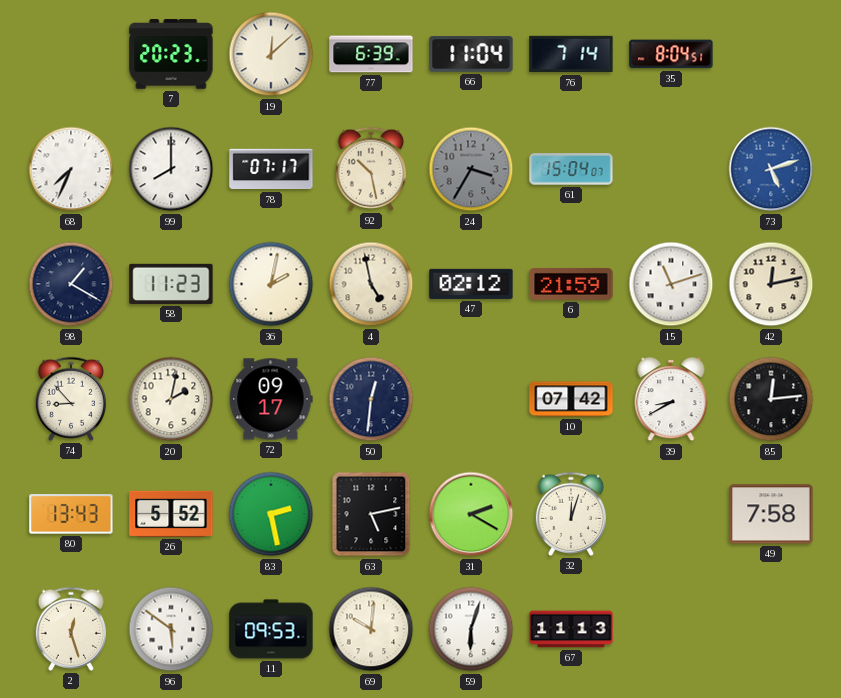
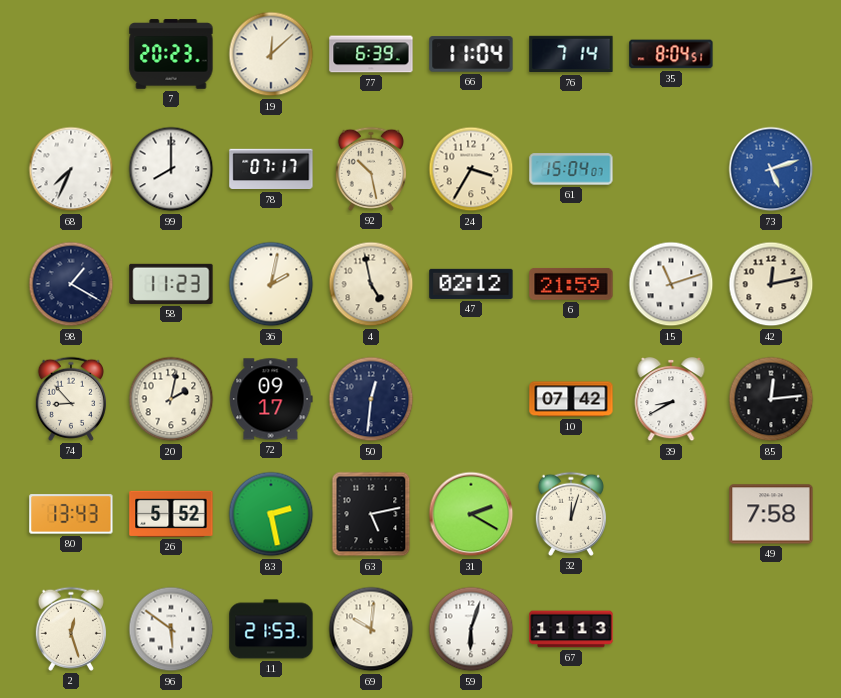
24 dial: grey -> cream
11: 09:53 -> 21:53
